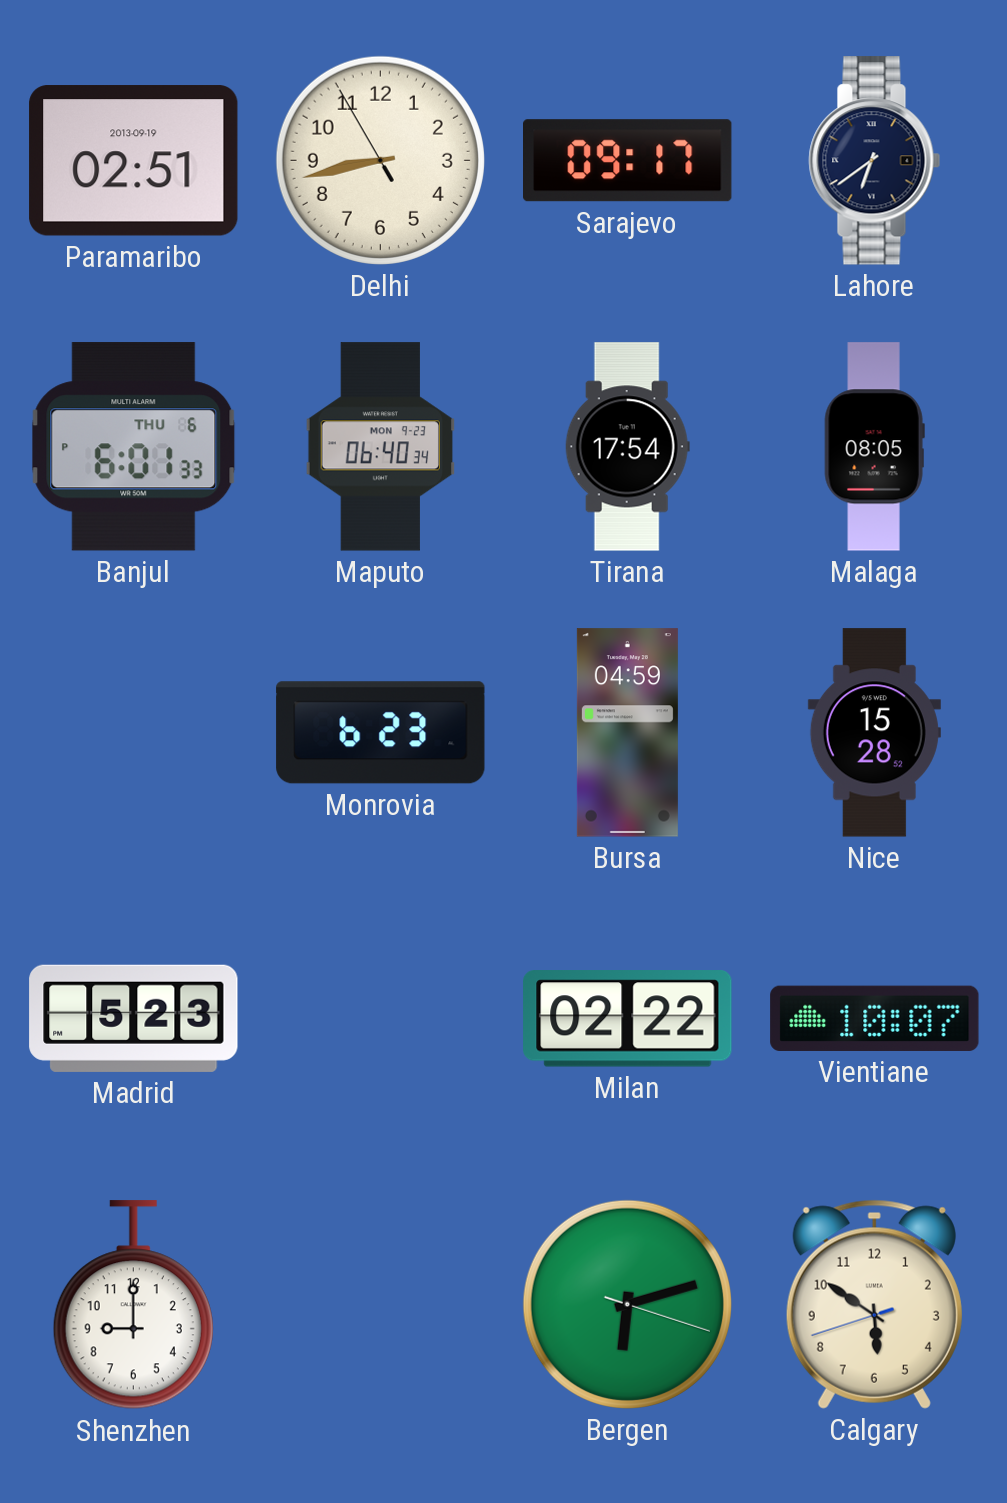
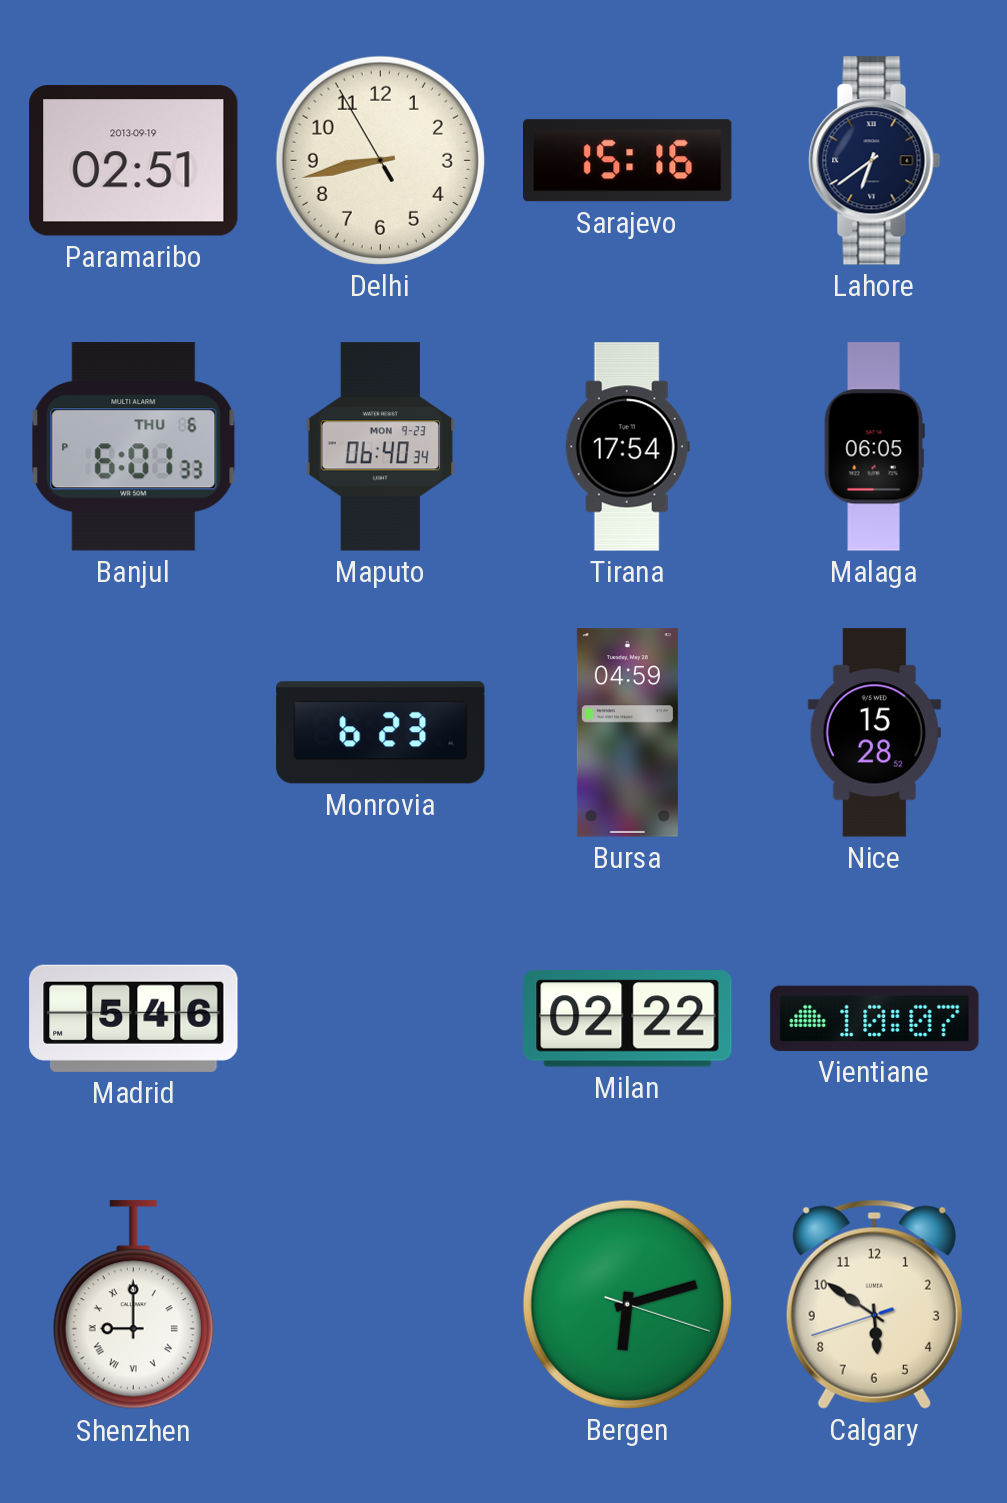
Sarajevo: 09:17 -> 15:16
Malaga: 08:05 -> 06:05
Madrid: 5:23 -> 5:46
Shenzhen numerals: Arabic -> Roman
